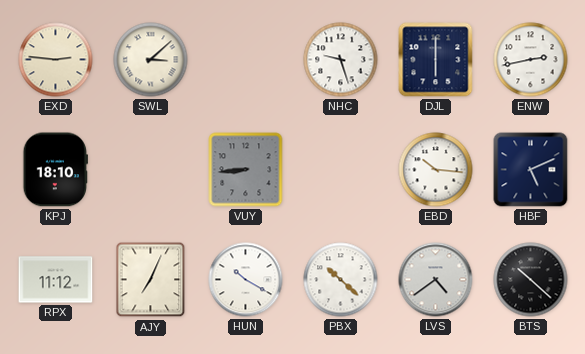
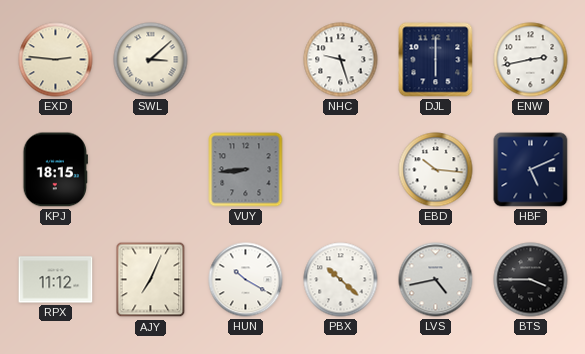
KPJ: 18:10 -> 18:15
LVS: 4:39 -> 4:43
BTS: 10:22 -> 3:45
